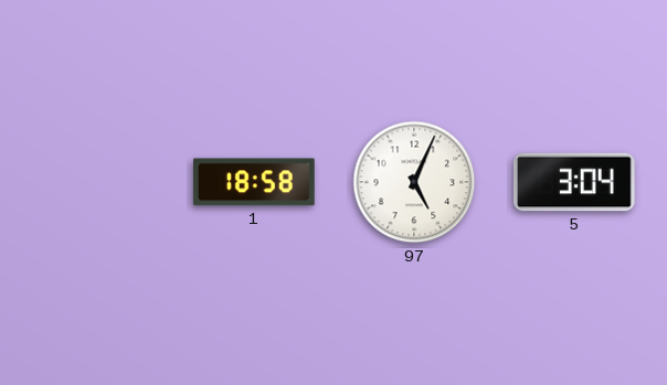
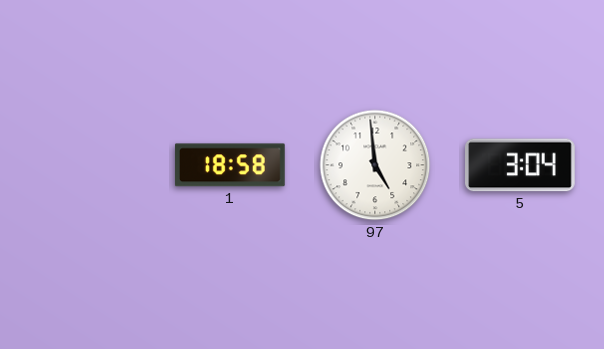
97: 5:04 -> 4:59
